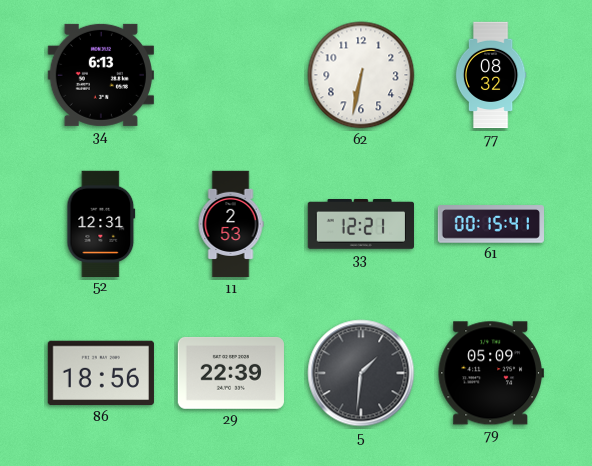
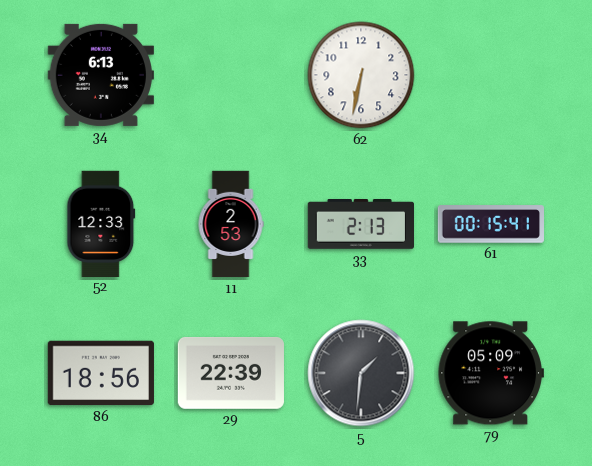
77: 08:32 -> none
52: 12:31 -> 12:33
33: 12:21 -> 2:13
